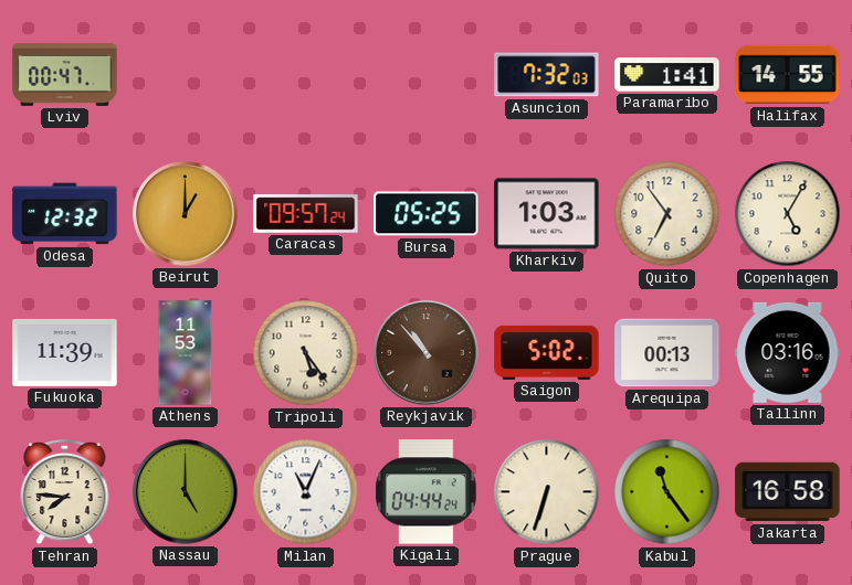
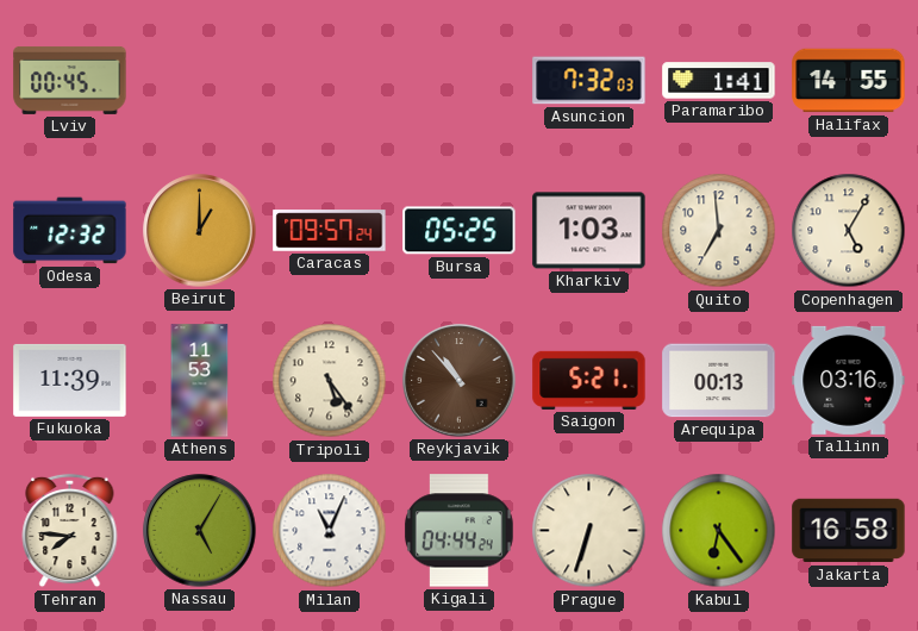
Lviv: 00:47 -> 00:45
Quito: 6:54 -> 6:59
Saigon: 5:02 -> 5:21
Nassau: 5:00 -> 5:05
Kabul: 11:24 -> 6:24
